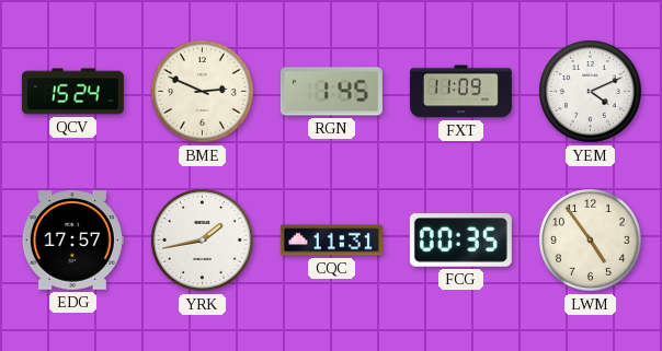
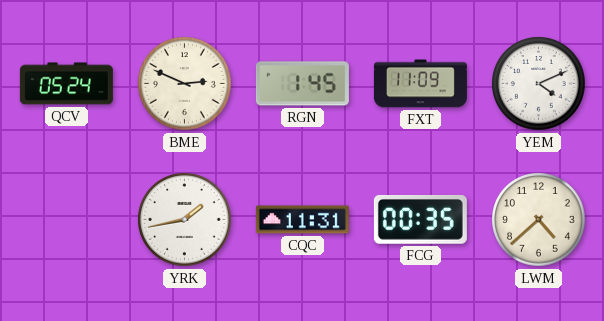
QCV: 15:24 -> 05:24
EDG: 17:57 -> none
LWM: 4:54 -> 4:38
